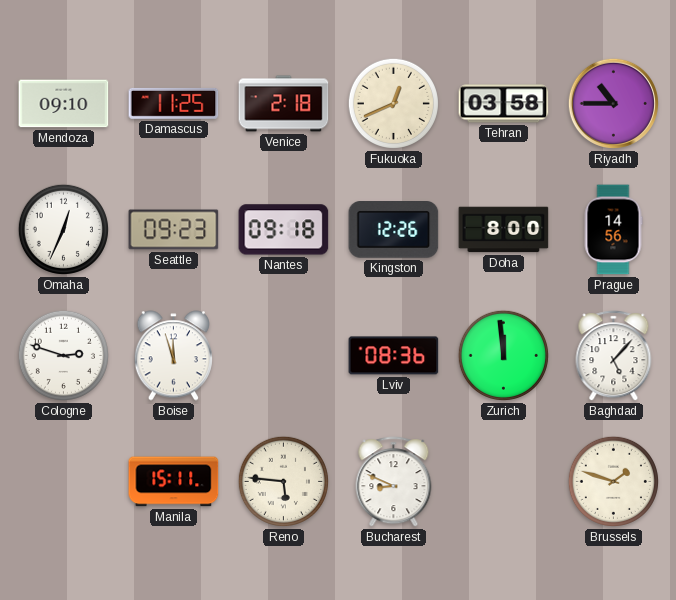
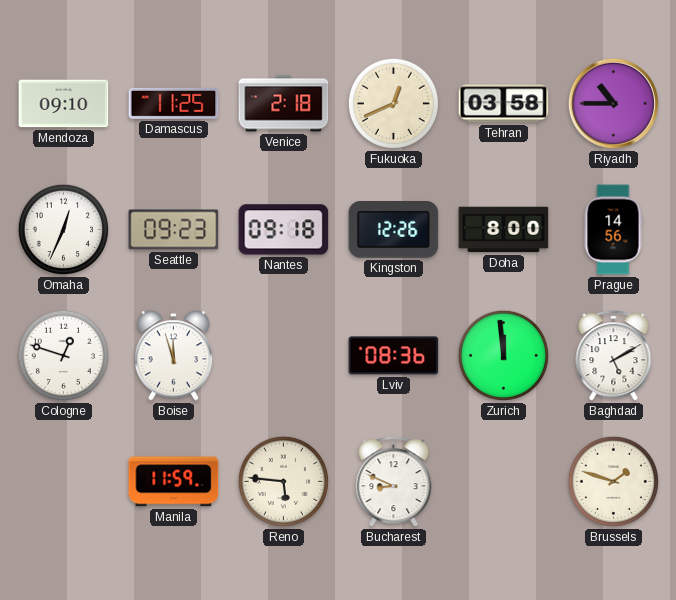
Cologne: 2:48 -> 12:48
Baghdad: 5:07 -> 5:10
Manila: 15:11 -> 11:59
